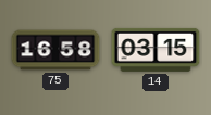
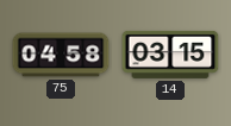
75: 16:58 -> 04:58
